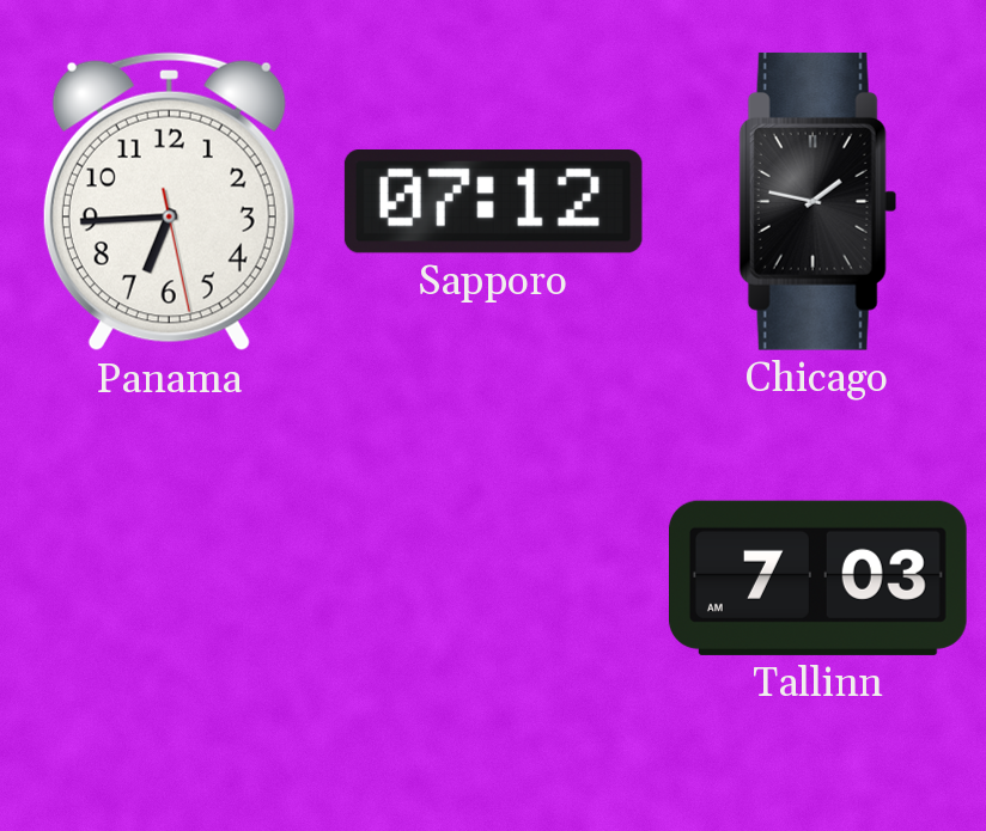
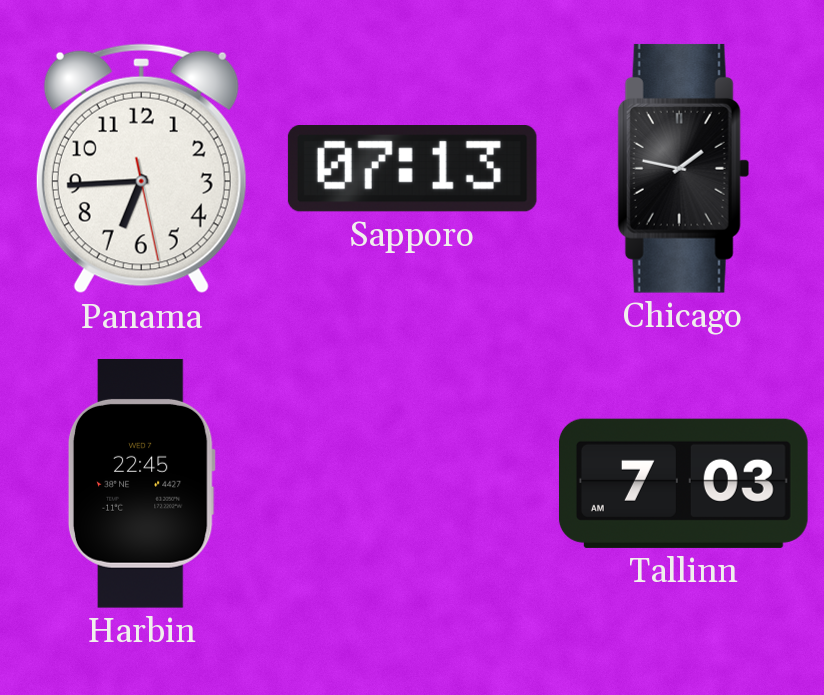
Sapporo: 07:12 -> 07:13
Harbin: none -> 22:45
